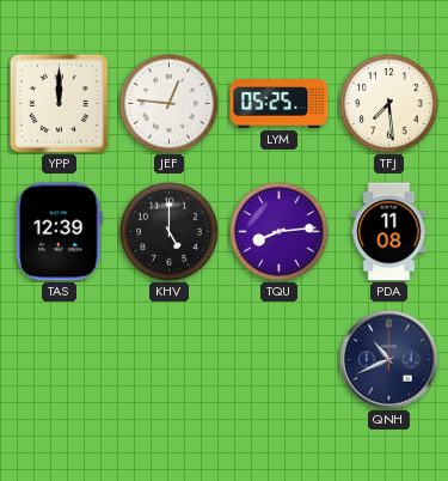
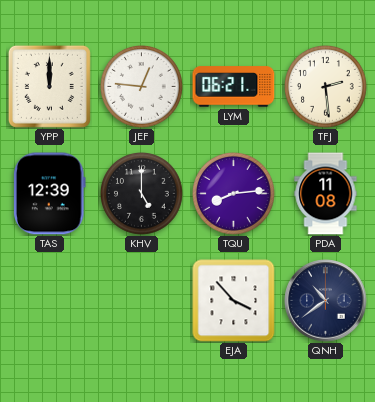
LYM: 05:25 -> 06:21
TFJ: 7:29 -> 2:29
EJA: none -> 3:53
QNH: 10:41 -> 10:39
